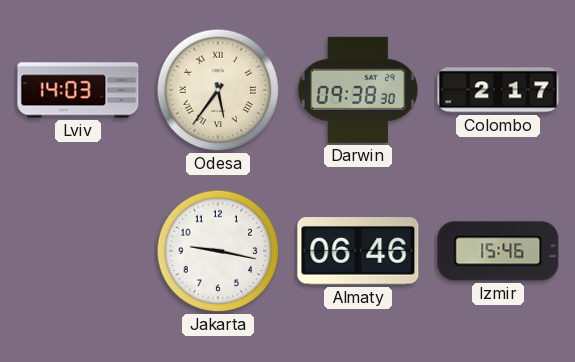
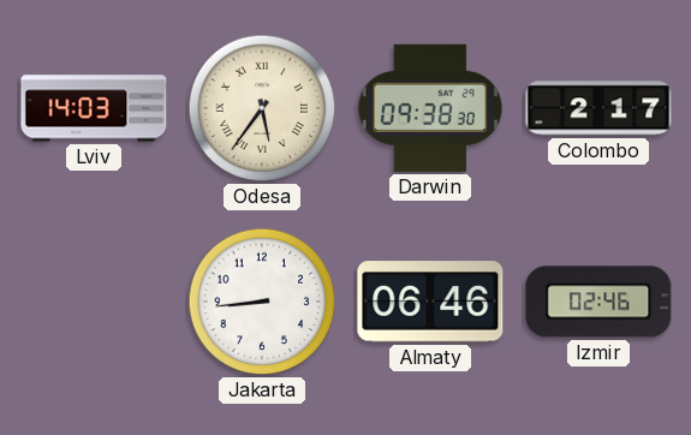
Jakarta: 9:17 -> 8:44
Izmir: 15:46 -> 02:46
